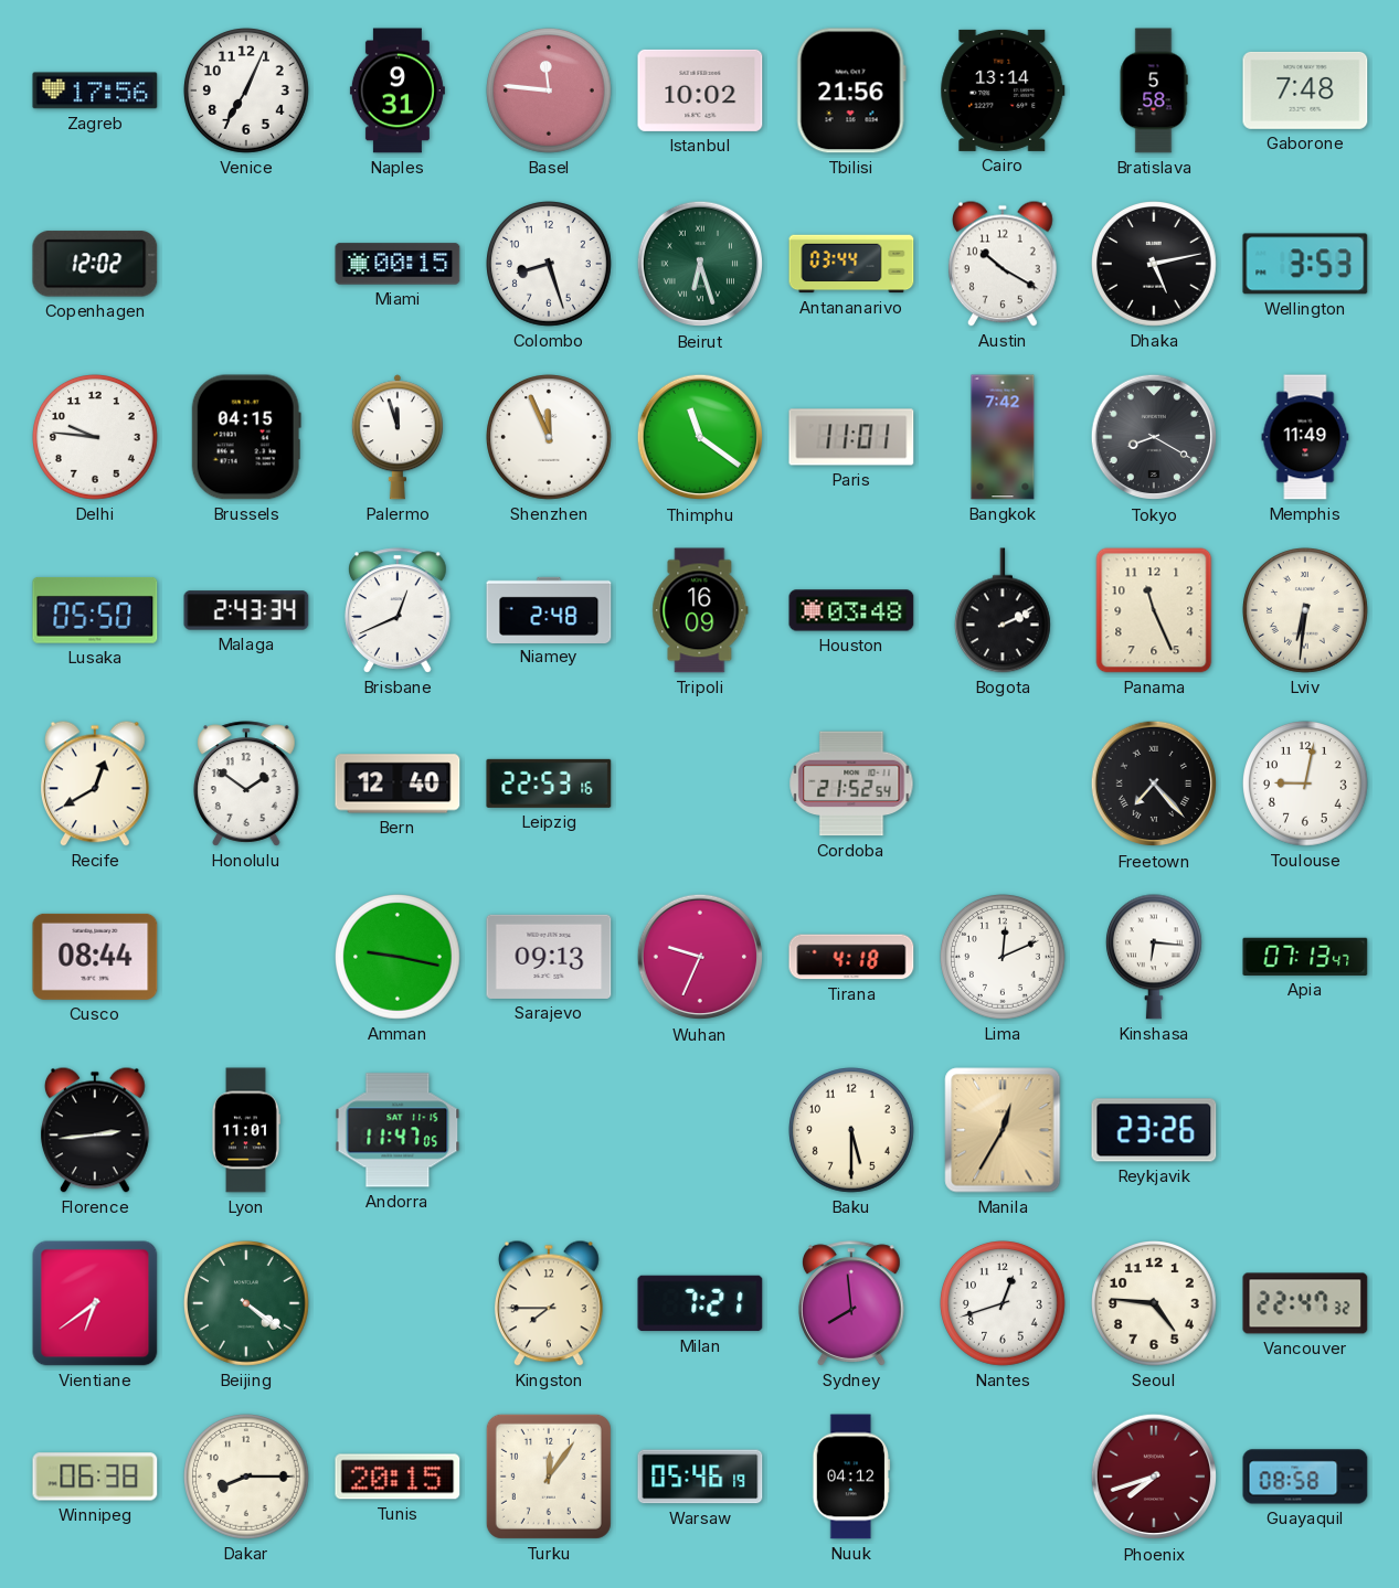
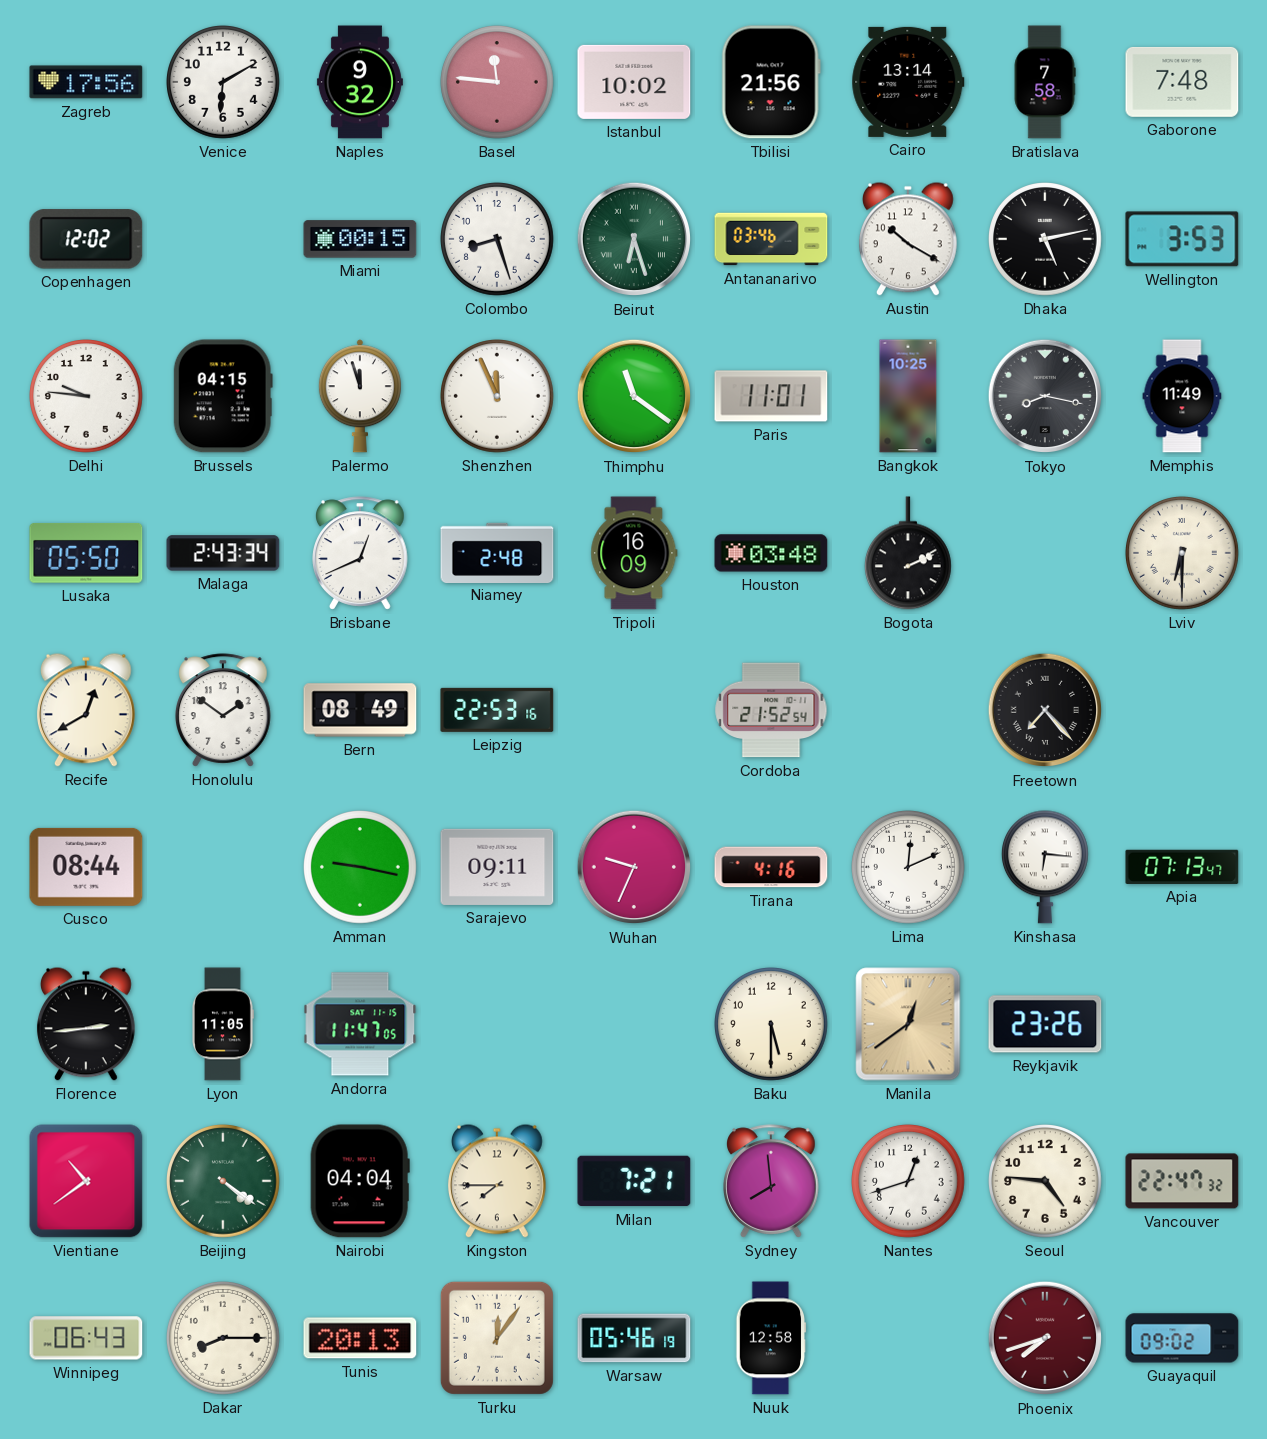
Venice: 7:04 -> 6:10
Naples: 9:31 -> 9:32
Bratislava: 5:58 -> 7:58
Antananarivo: 03:44 -> 03:46
Bangkok: 7:42 -> 10:25
Tokyo: 8:20 -> 8:17
Panama: 11:26 -> none
Lviv: 6:31 -> 6:30
Bern: 12:40 -> 08:49
Toulouse: 9:02 -> none
Sarajevo: 09:13 -> 09:11
Tirana: 4:18 -> 4:16
Lyon: 11:01 -> 11:05
Manila: 12:35 -> 12:39
Vientiane: 6:39 -> 10:39
Nairobi: none -> 04:04
Winnipeg: 06:38 -> 06:43
Tunis: 20:15 -> 20:13
Nuuk: 04:12 -> 12:58
Guayaquil: 08:58 -> 09:02
